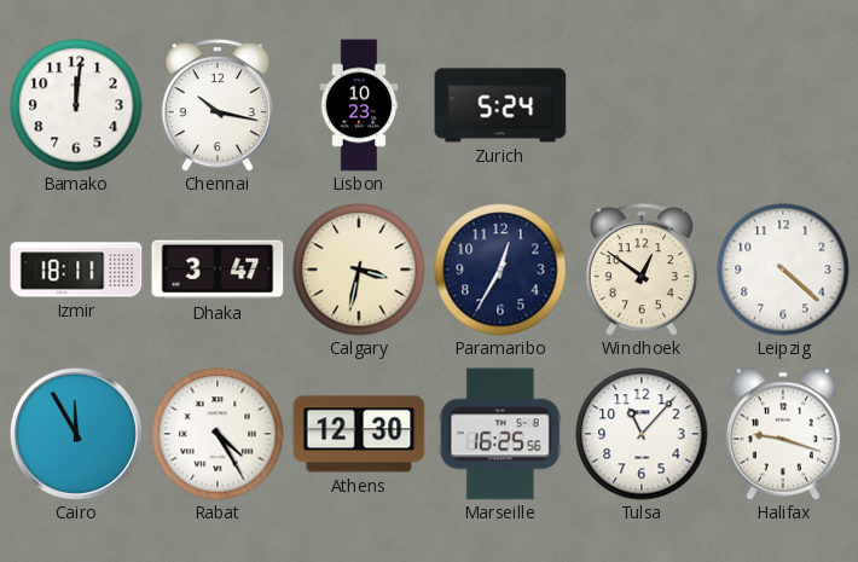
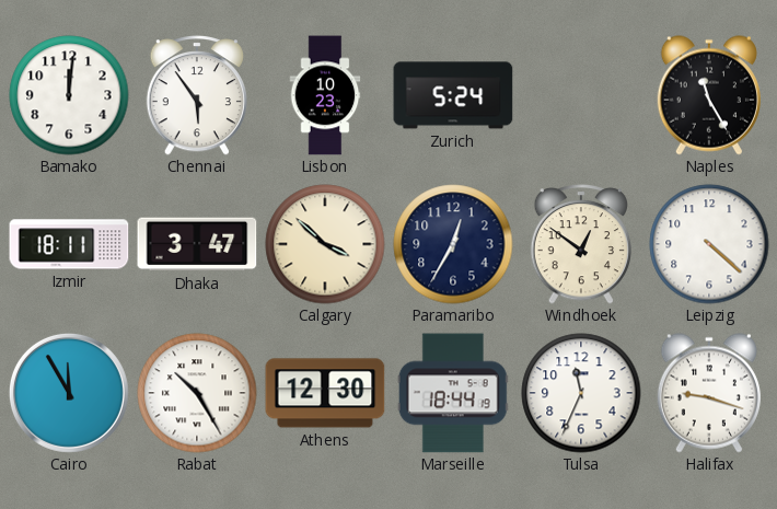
Chennai: 10:17 -> 5:54
Naples: none -> 11:25
Calgary: 3:32 -> 3:52
Rabat: 4:25 -> 10:25
Marseille: 16:25 -> 18:44
Tulsa: 11:07 -> 11:34
